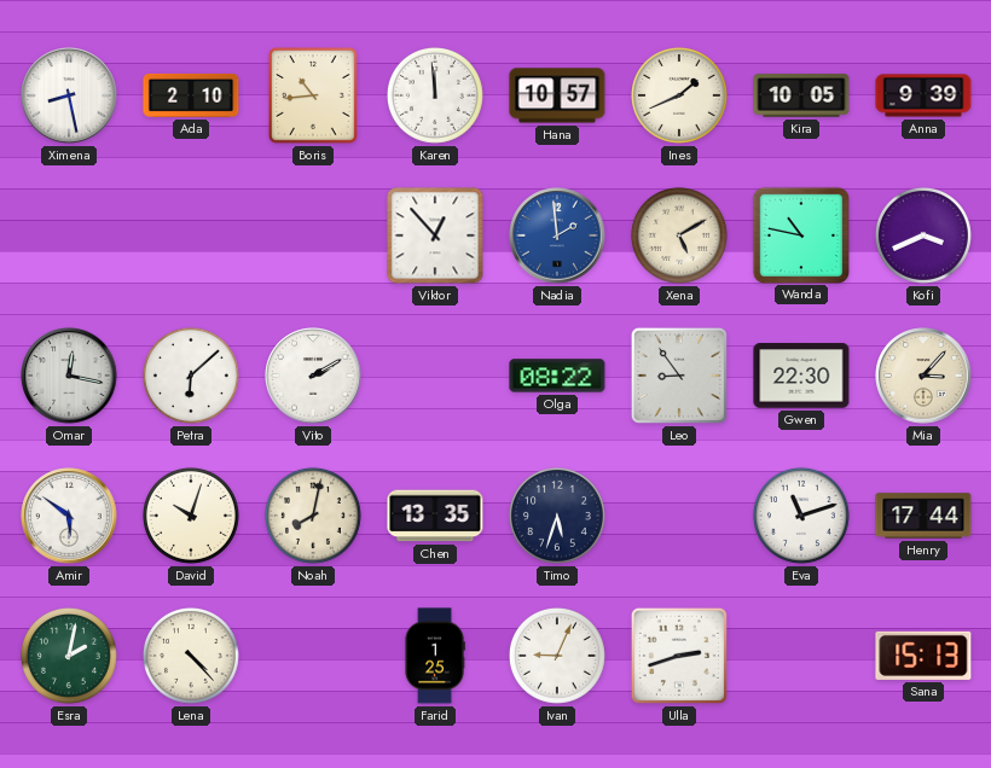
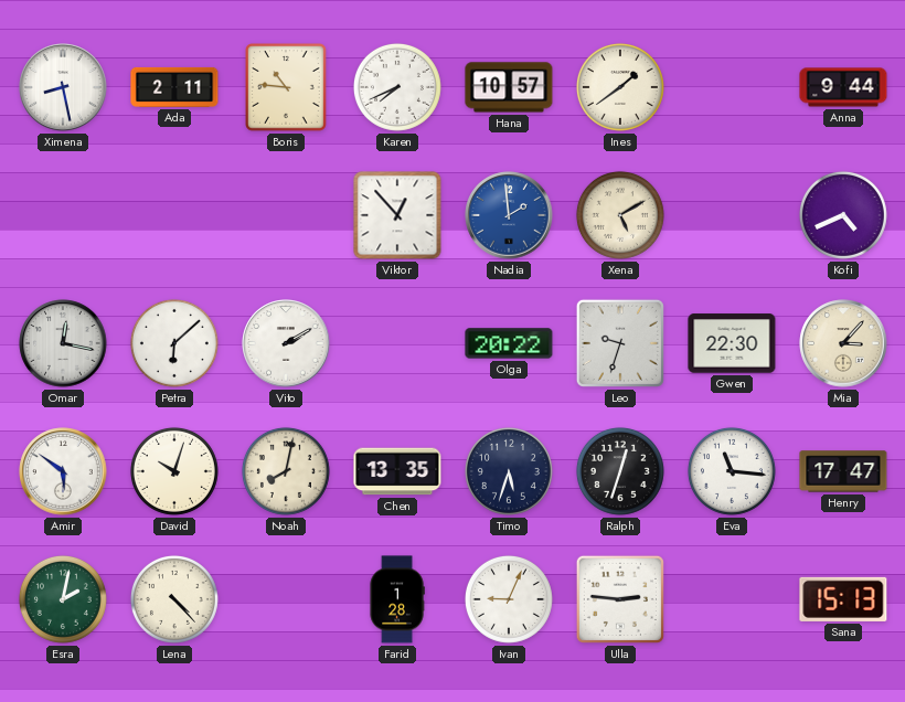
Ada: 2:10 -> 2:11
Boris: 10:44 -> 10:46
Karen: 11:59 -> 7:41
Ines: 1:41 -> 1:39
Kira: 10:05 -> none
Anna: 9:39 -> 9:44
Wanda: 10:47 -> none
Kofi: 3:41 -> 4:41
Olga: 08:22 -> 20:22
Leo: 8:54 -> 9:33
Ralph: none -> 12:33
Eva: 11:12 -> 11:16
Henry: 17:44 -> 17:47
Farid: 1:25 -> 1:28
Ulla: 2:42 -> 2:46
